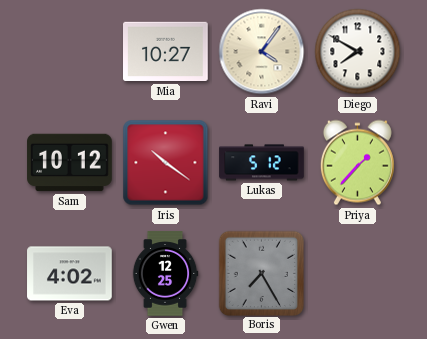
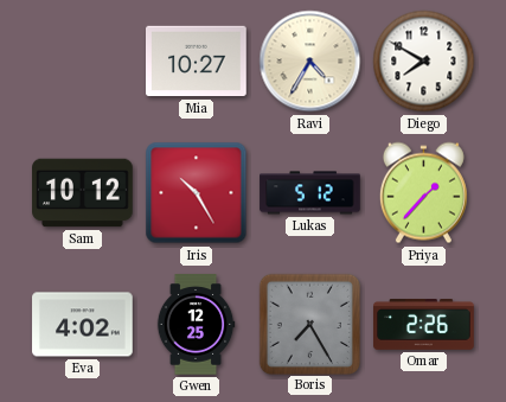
Ravi: 4:06 -> 4:35
Iris: 10:21 -> 10:25
Omar: none -> 2:26
